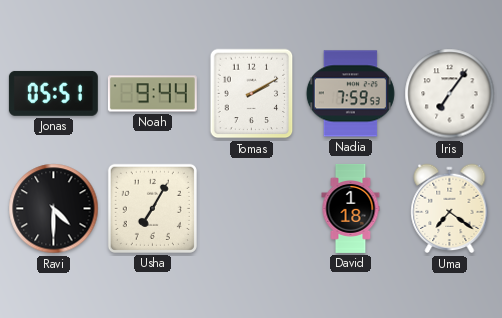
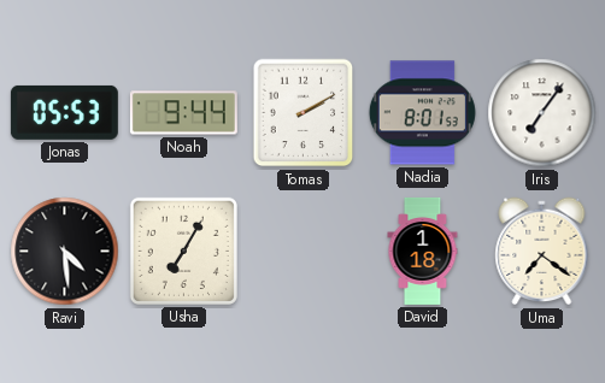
Jonas: 05:51 -> 05:53
Nadia: 7:59 -> 8:01
Ravi: 4:30 -> 4:29
